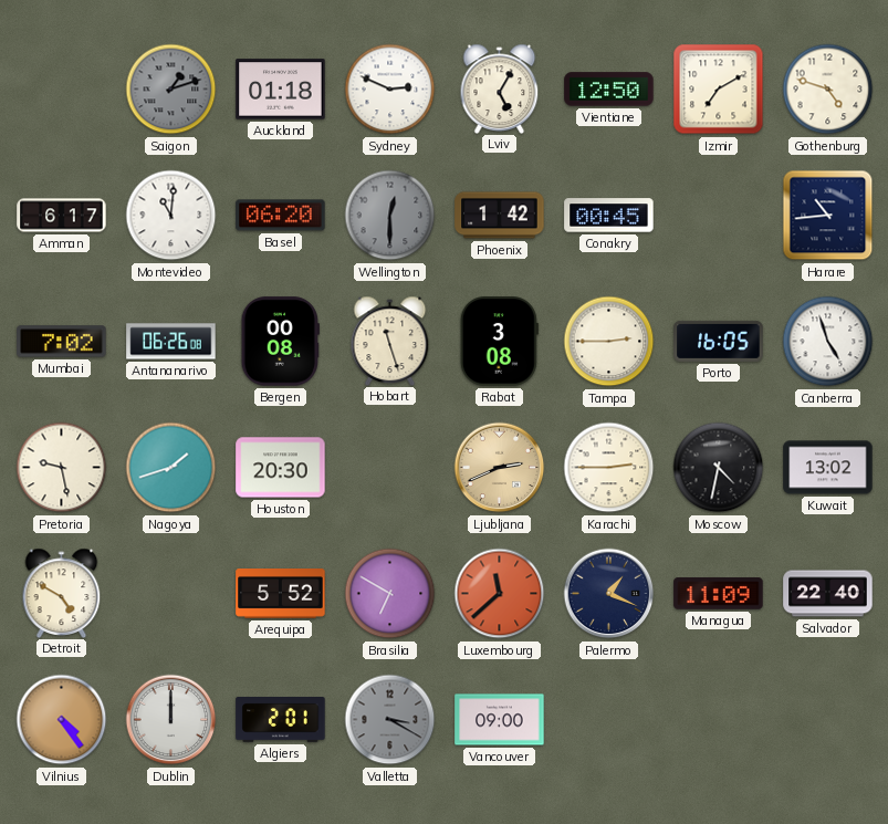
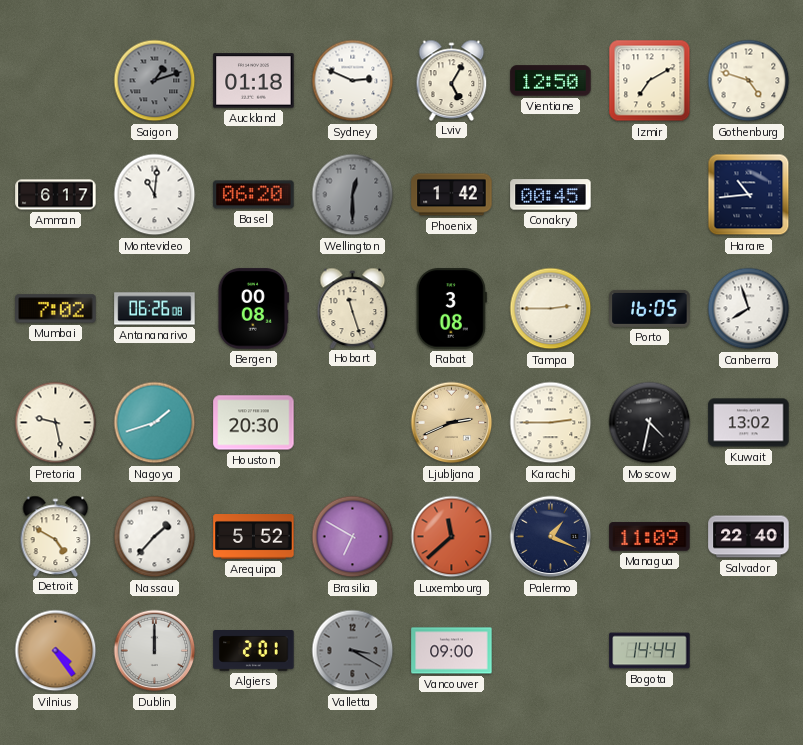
Canberra: 4:57 -> 7:57
Nassau: none -> 1:37
Bogota: none -> 14:44
